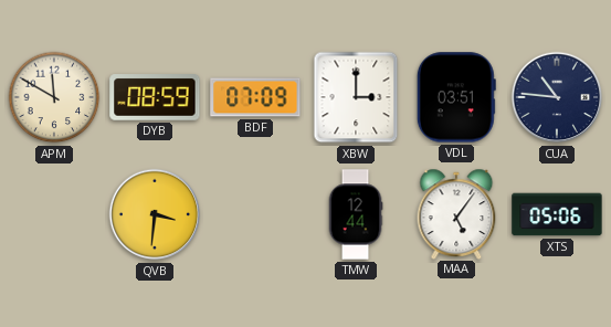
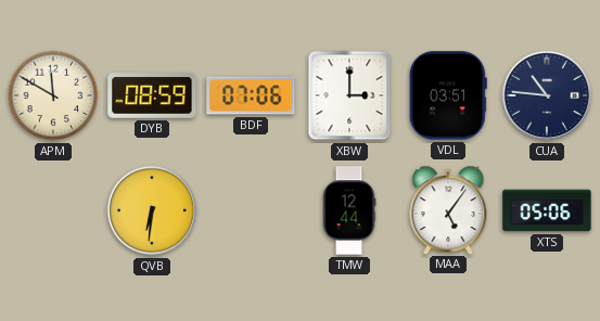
BDF: 07:09 -> 07:06
QVB: 3:31 -> 6:31
